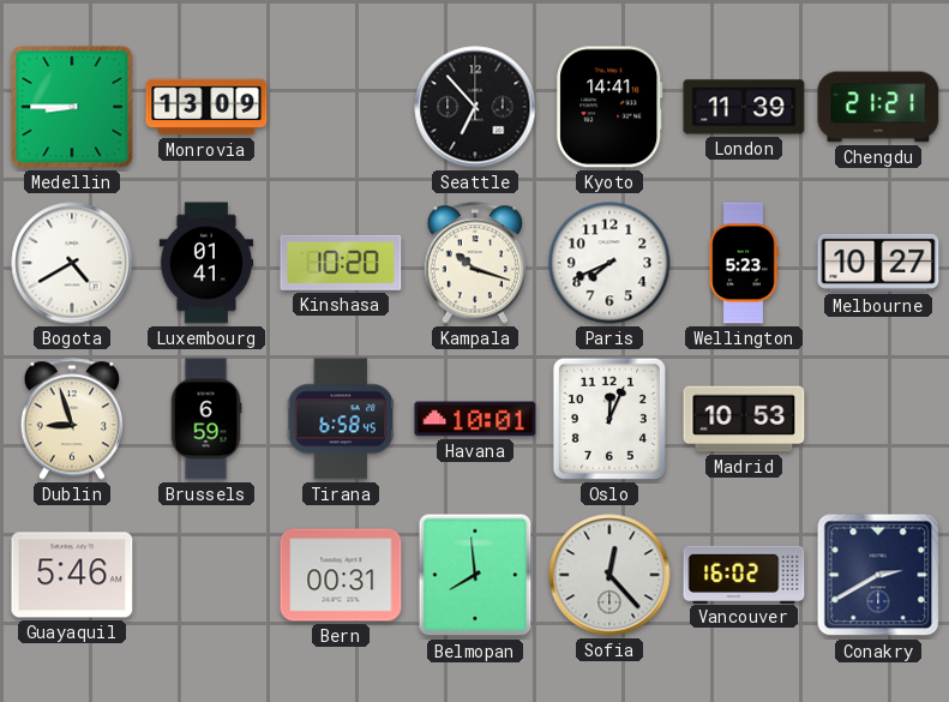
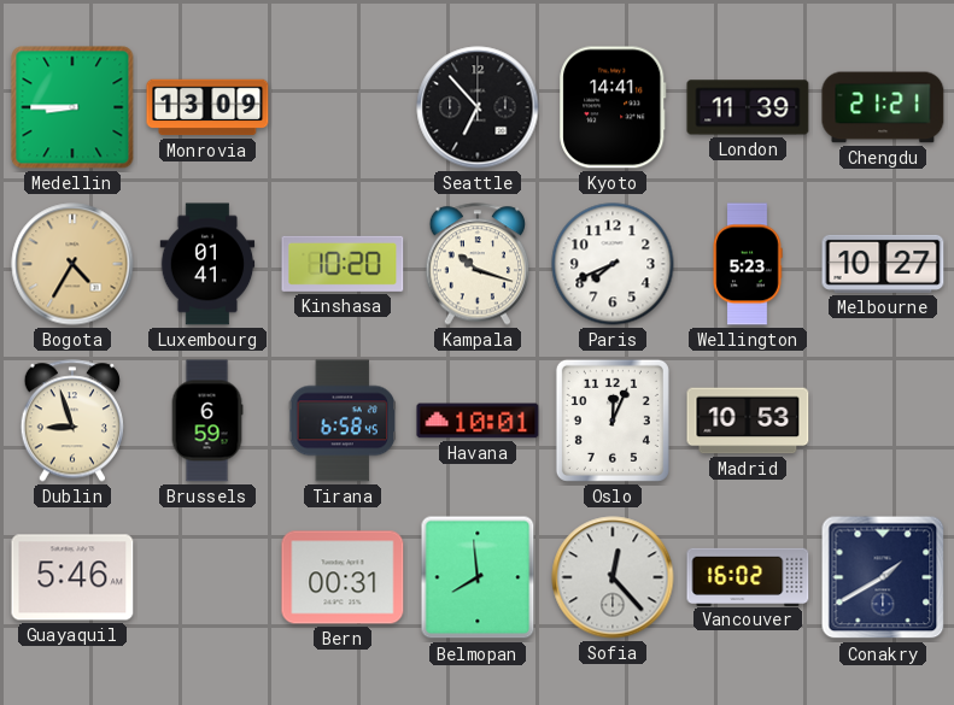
Bogota: 4:40 -> 4:35
Bogota dial: white -> champagne
Conakry: 2:40 -> 1:40
